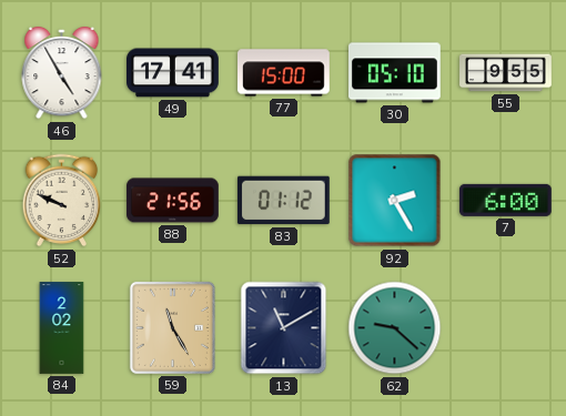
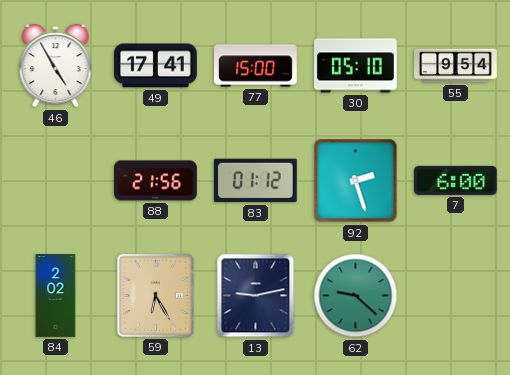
55: 9:55 -> 9:54
52: 9:49 -> none
92: 2:25 -> 2:27
59: 11:25 -> 6:25
13: 11:10 -> 9:13
